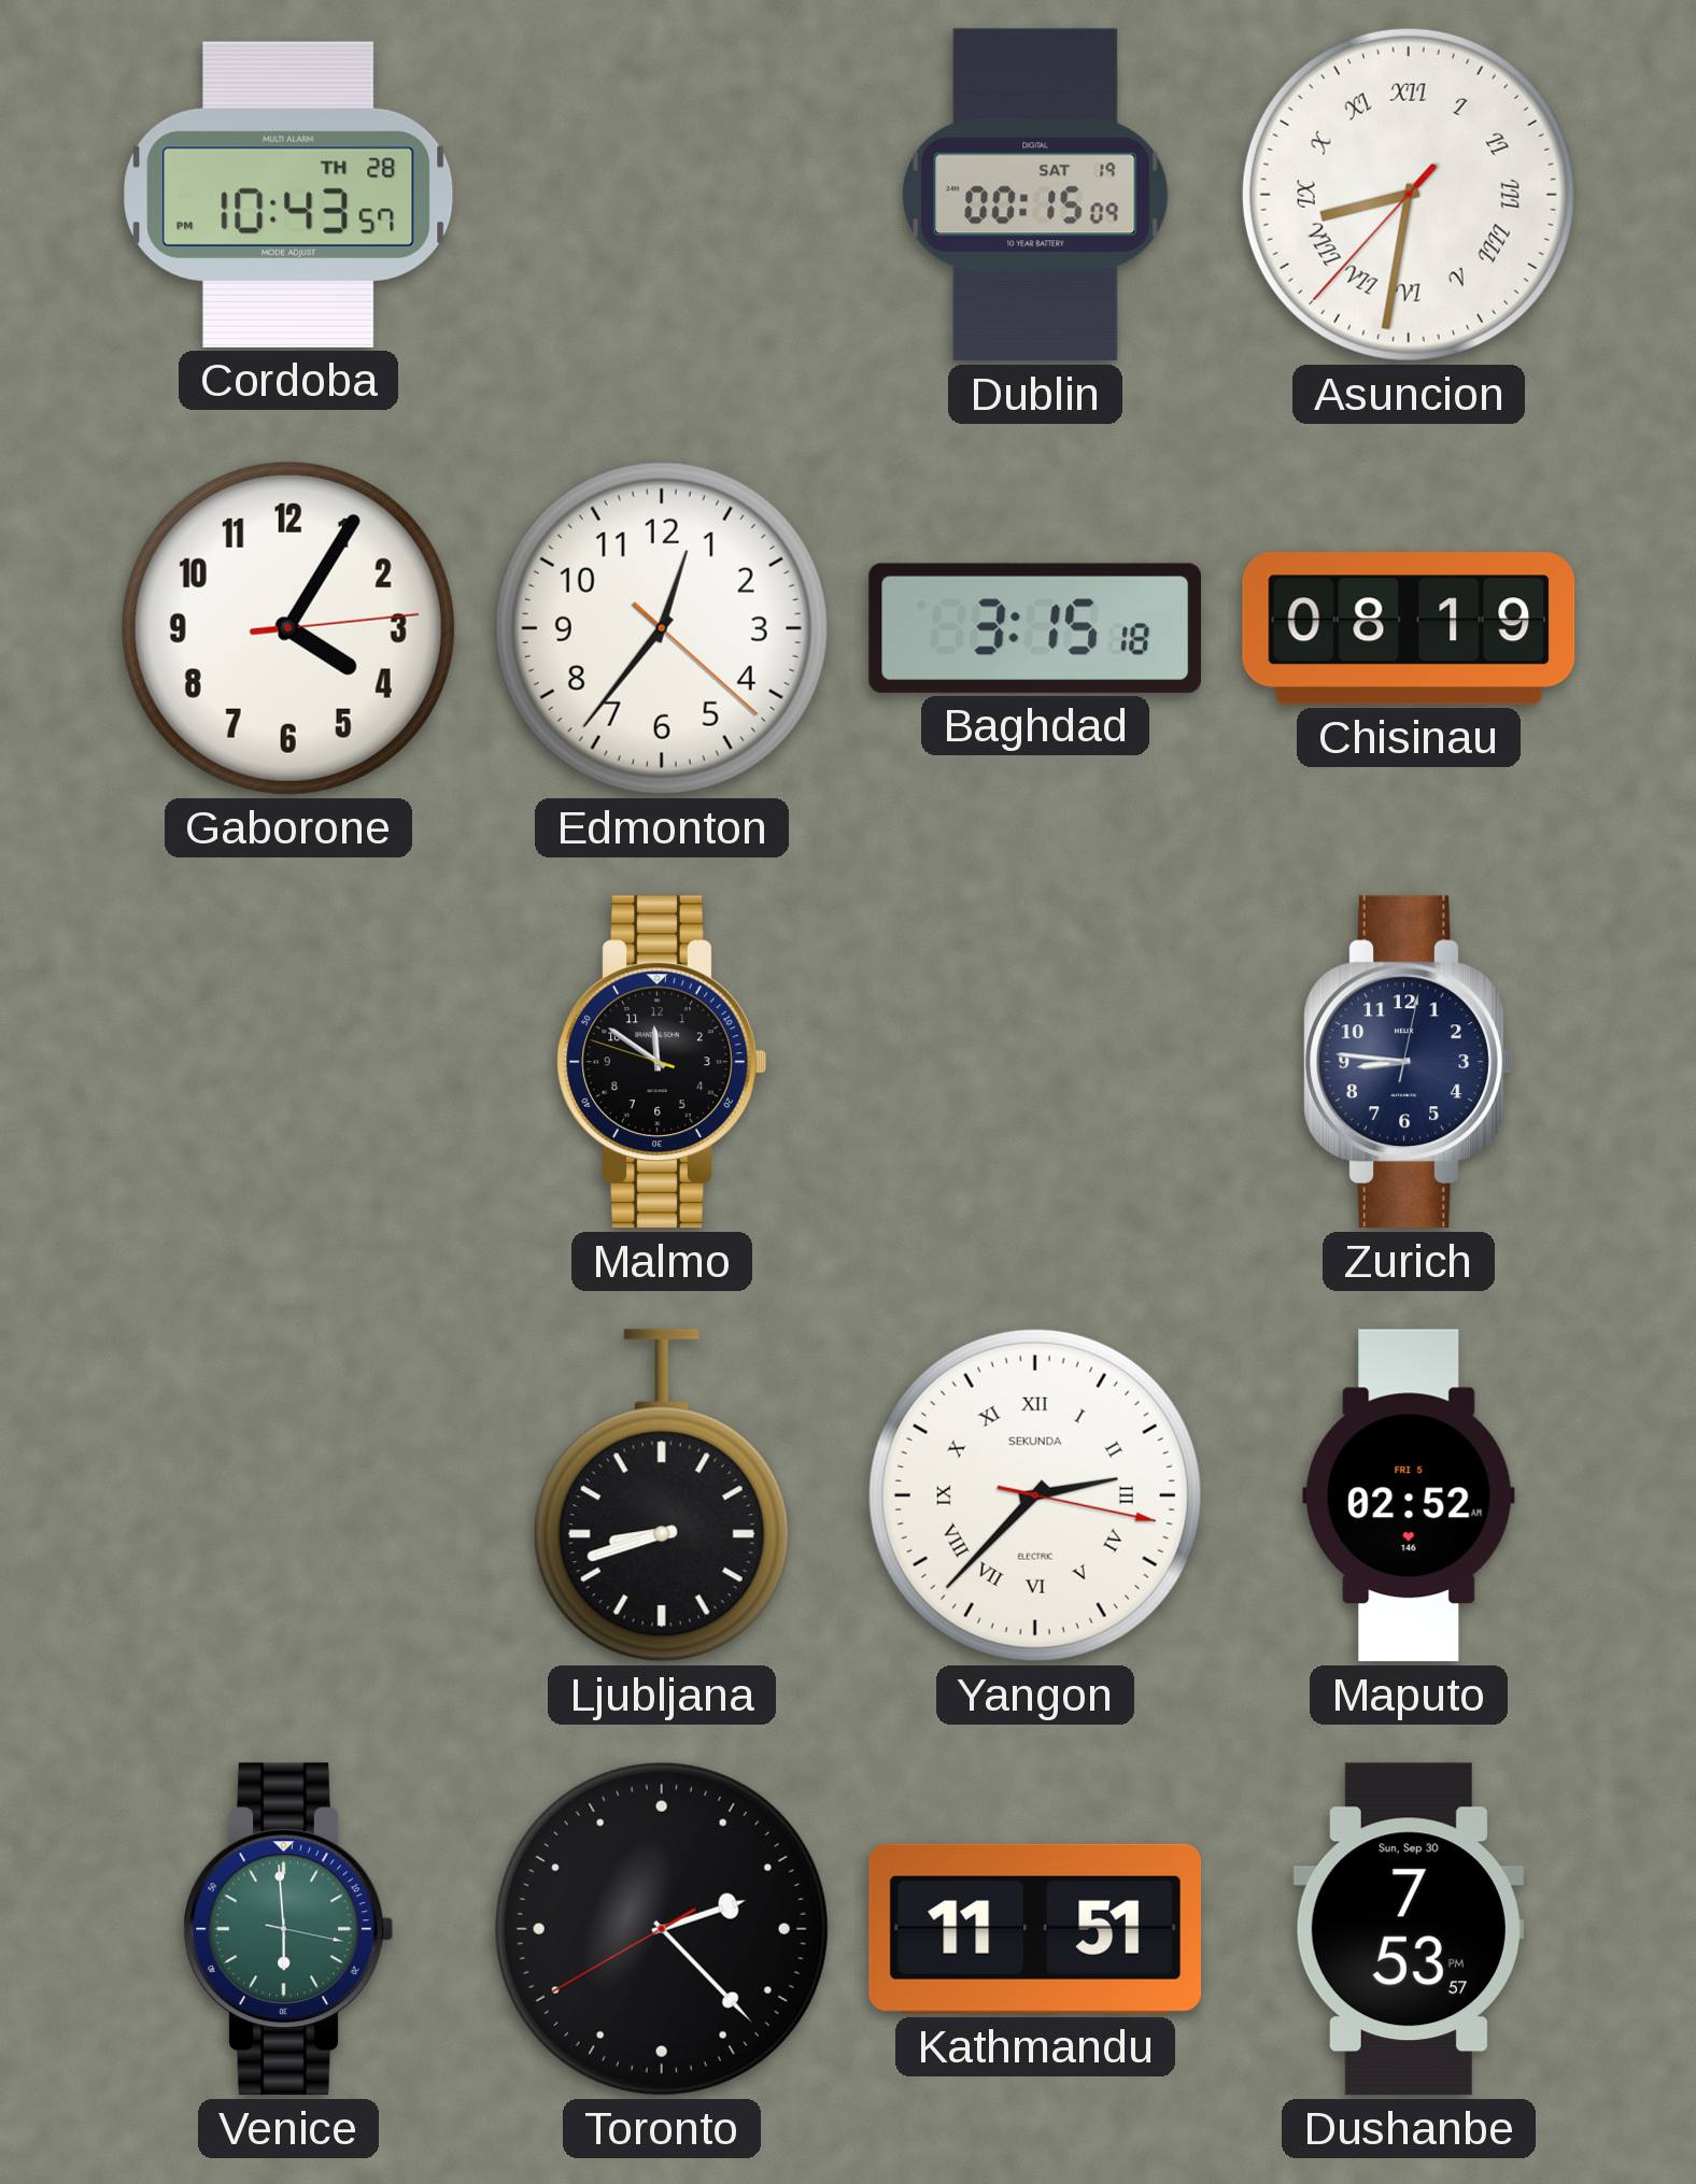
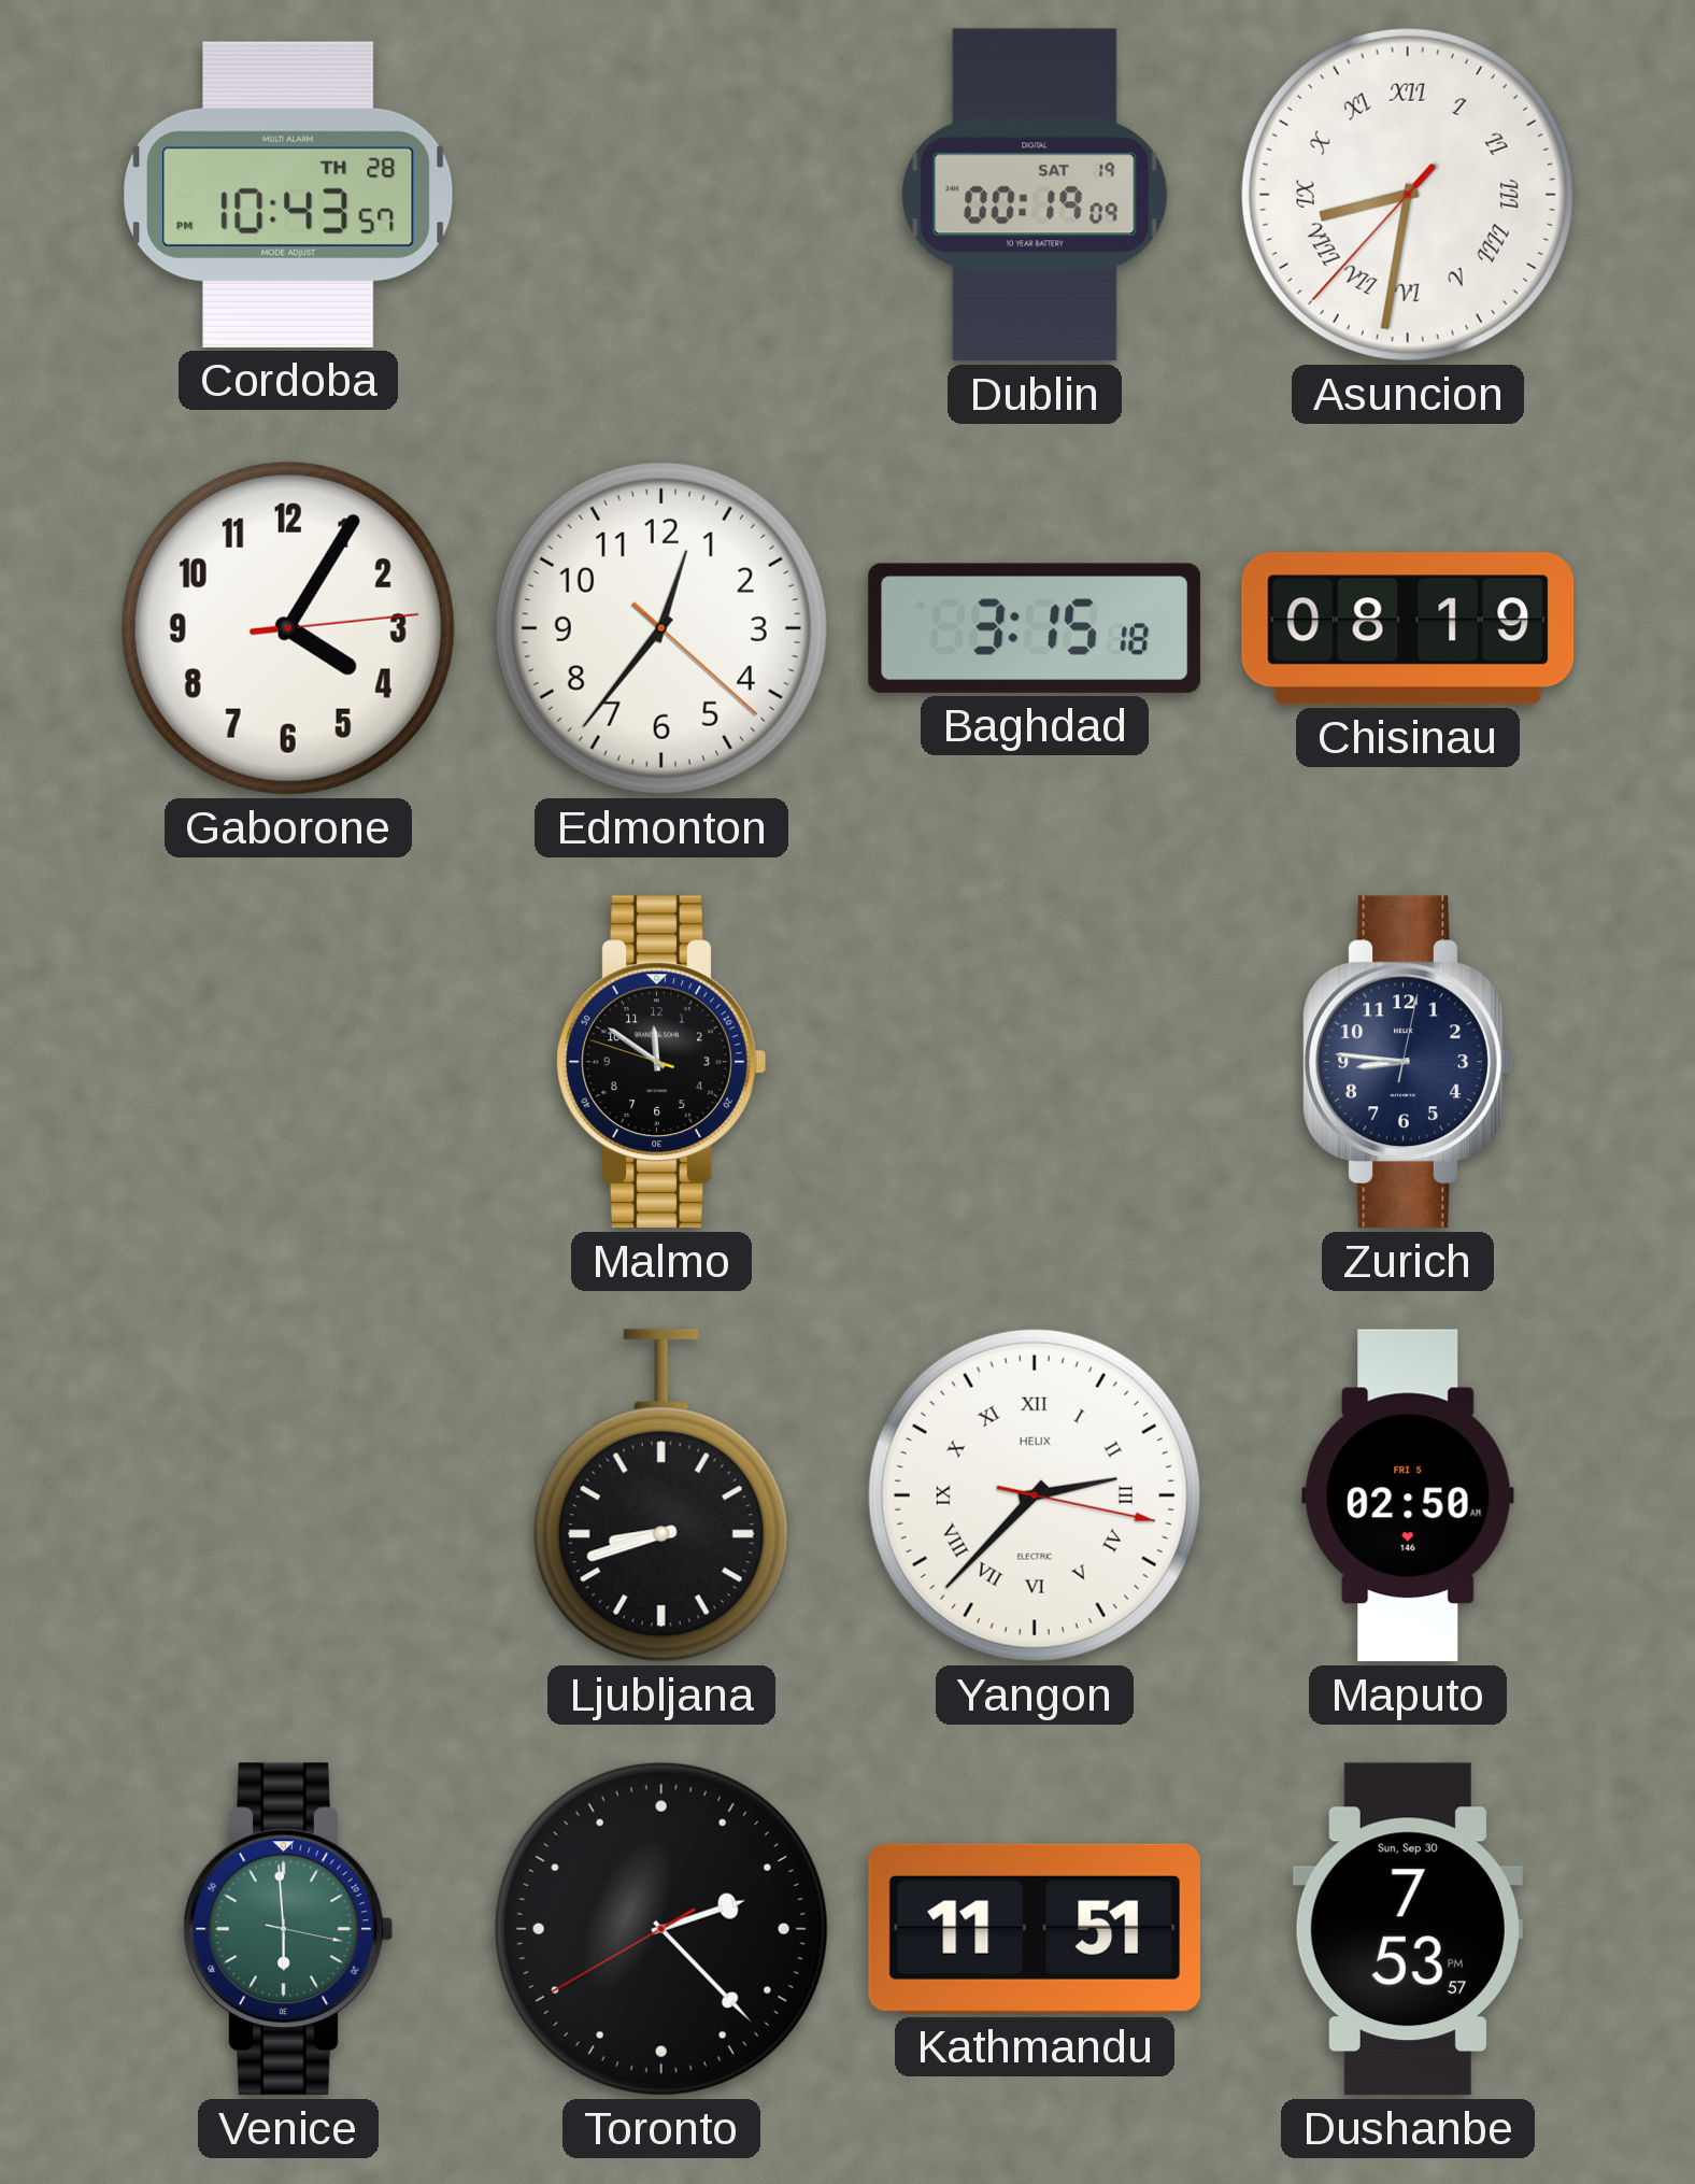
Dublin: 00:15 -> 00:19
Yangon brand: SEKUNDA -> HELIX
Maputo: 02:52 -> 02:50
